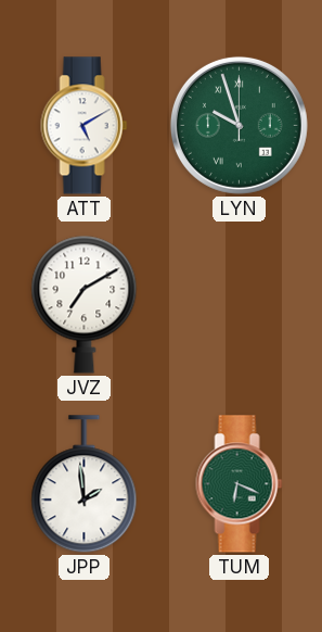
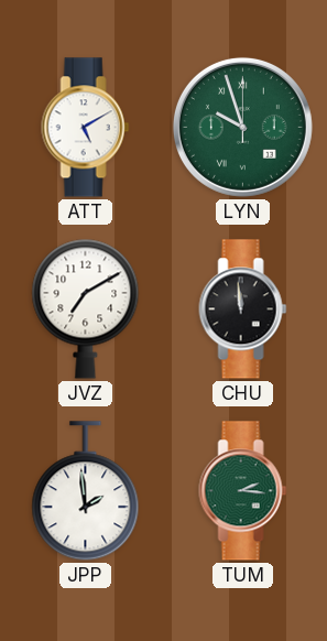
CHU: none -> 11:59
TUM: 6:19 -> 2:16
